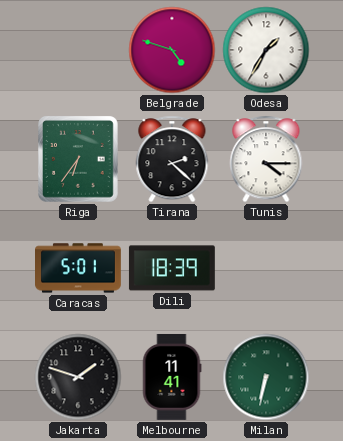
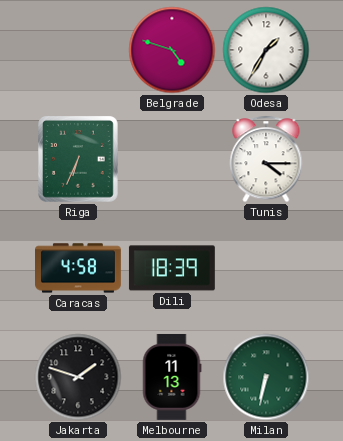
Riga: 6:36 -> 6:34
Tirana: 2:22 -> none
Caracas: 5:01 -> 4:58
Melbourne: 11:41 -> 11:13
